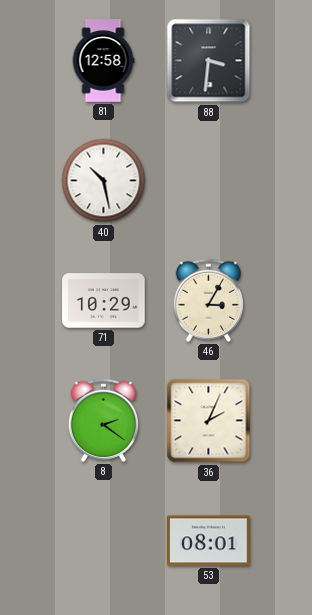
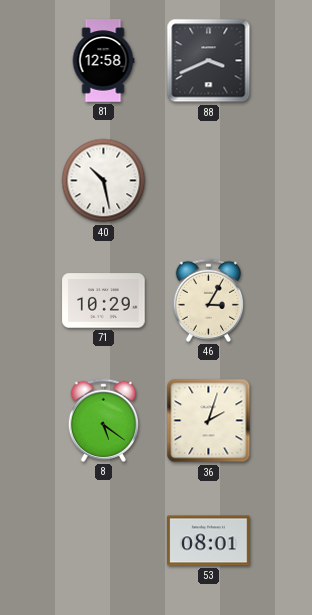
88: 3:31 -> 3:41
8: 2:21 -> 5:21
36: 2:04 -> 2:03
